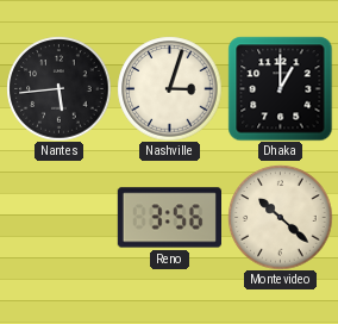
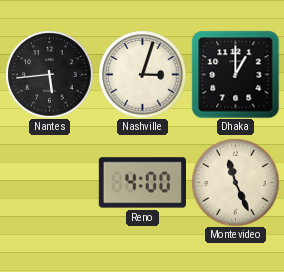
Reno: 3:56 -> 4:00
Montevideo: 10:22 -> 11:26
